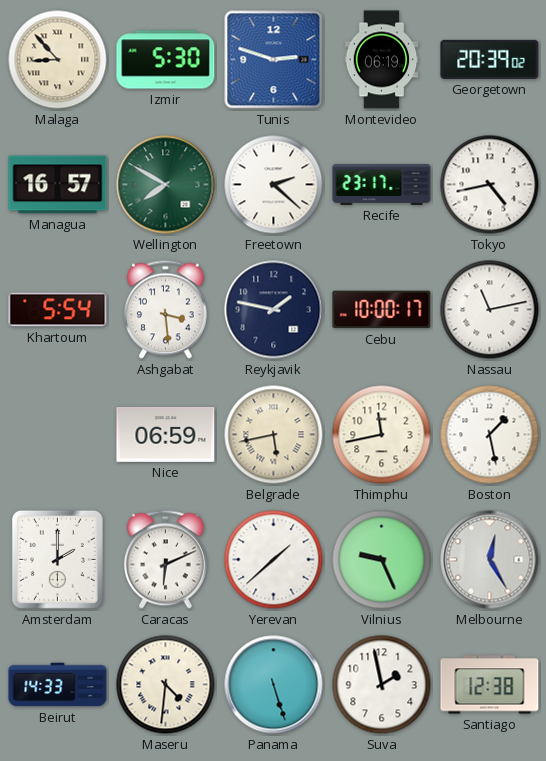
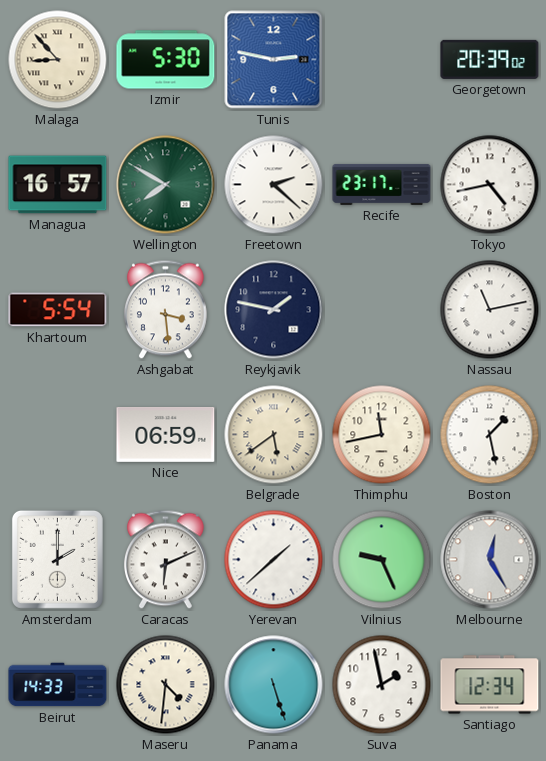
Tunis: 2:48 -> 2:47
Montevideo: 06:19 -> none
Cebu: 10:00 -> none
Belgrade: 5:43 -> 5:39
Santiago: 12:38 -> 12:34
